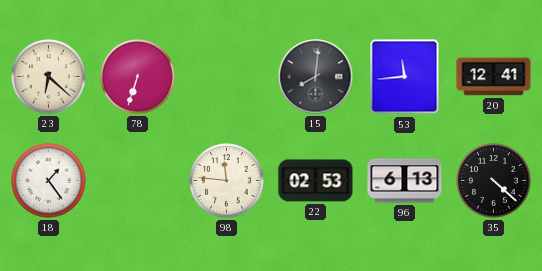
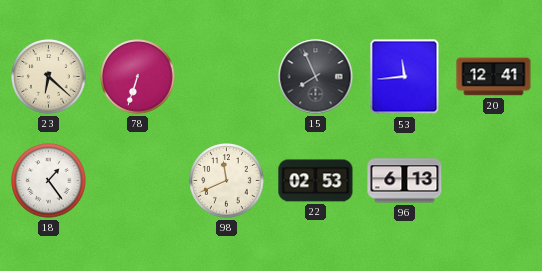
15: 8:01 -> 7:56
98: 11:46 -> 11:41
35: 4:22 -> none
